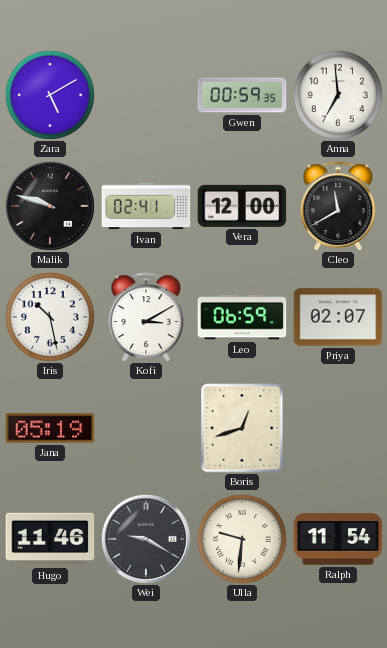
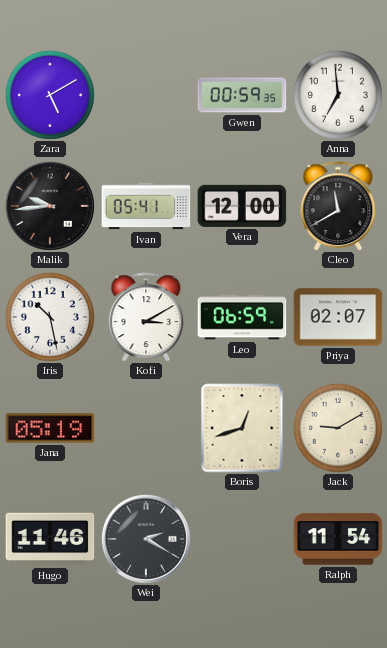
Malik: 9:48 -> 9:44
Ivan: 02:41 -> 05:41
Jack: none -> 9:10
Wei: 9:20 -> 2:20
Ulla: 9:31 -> none
